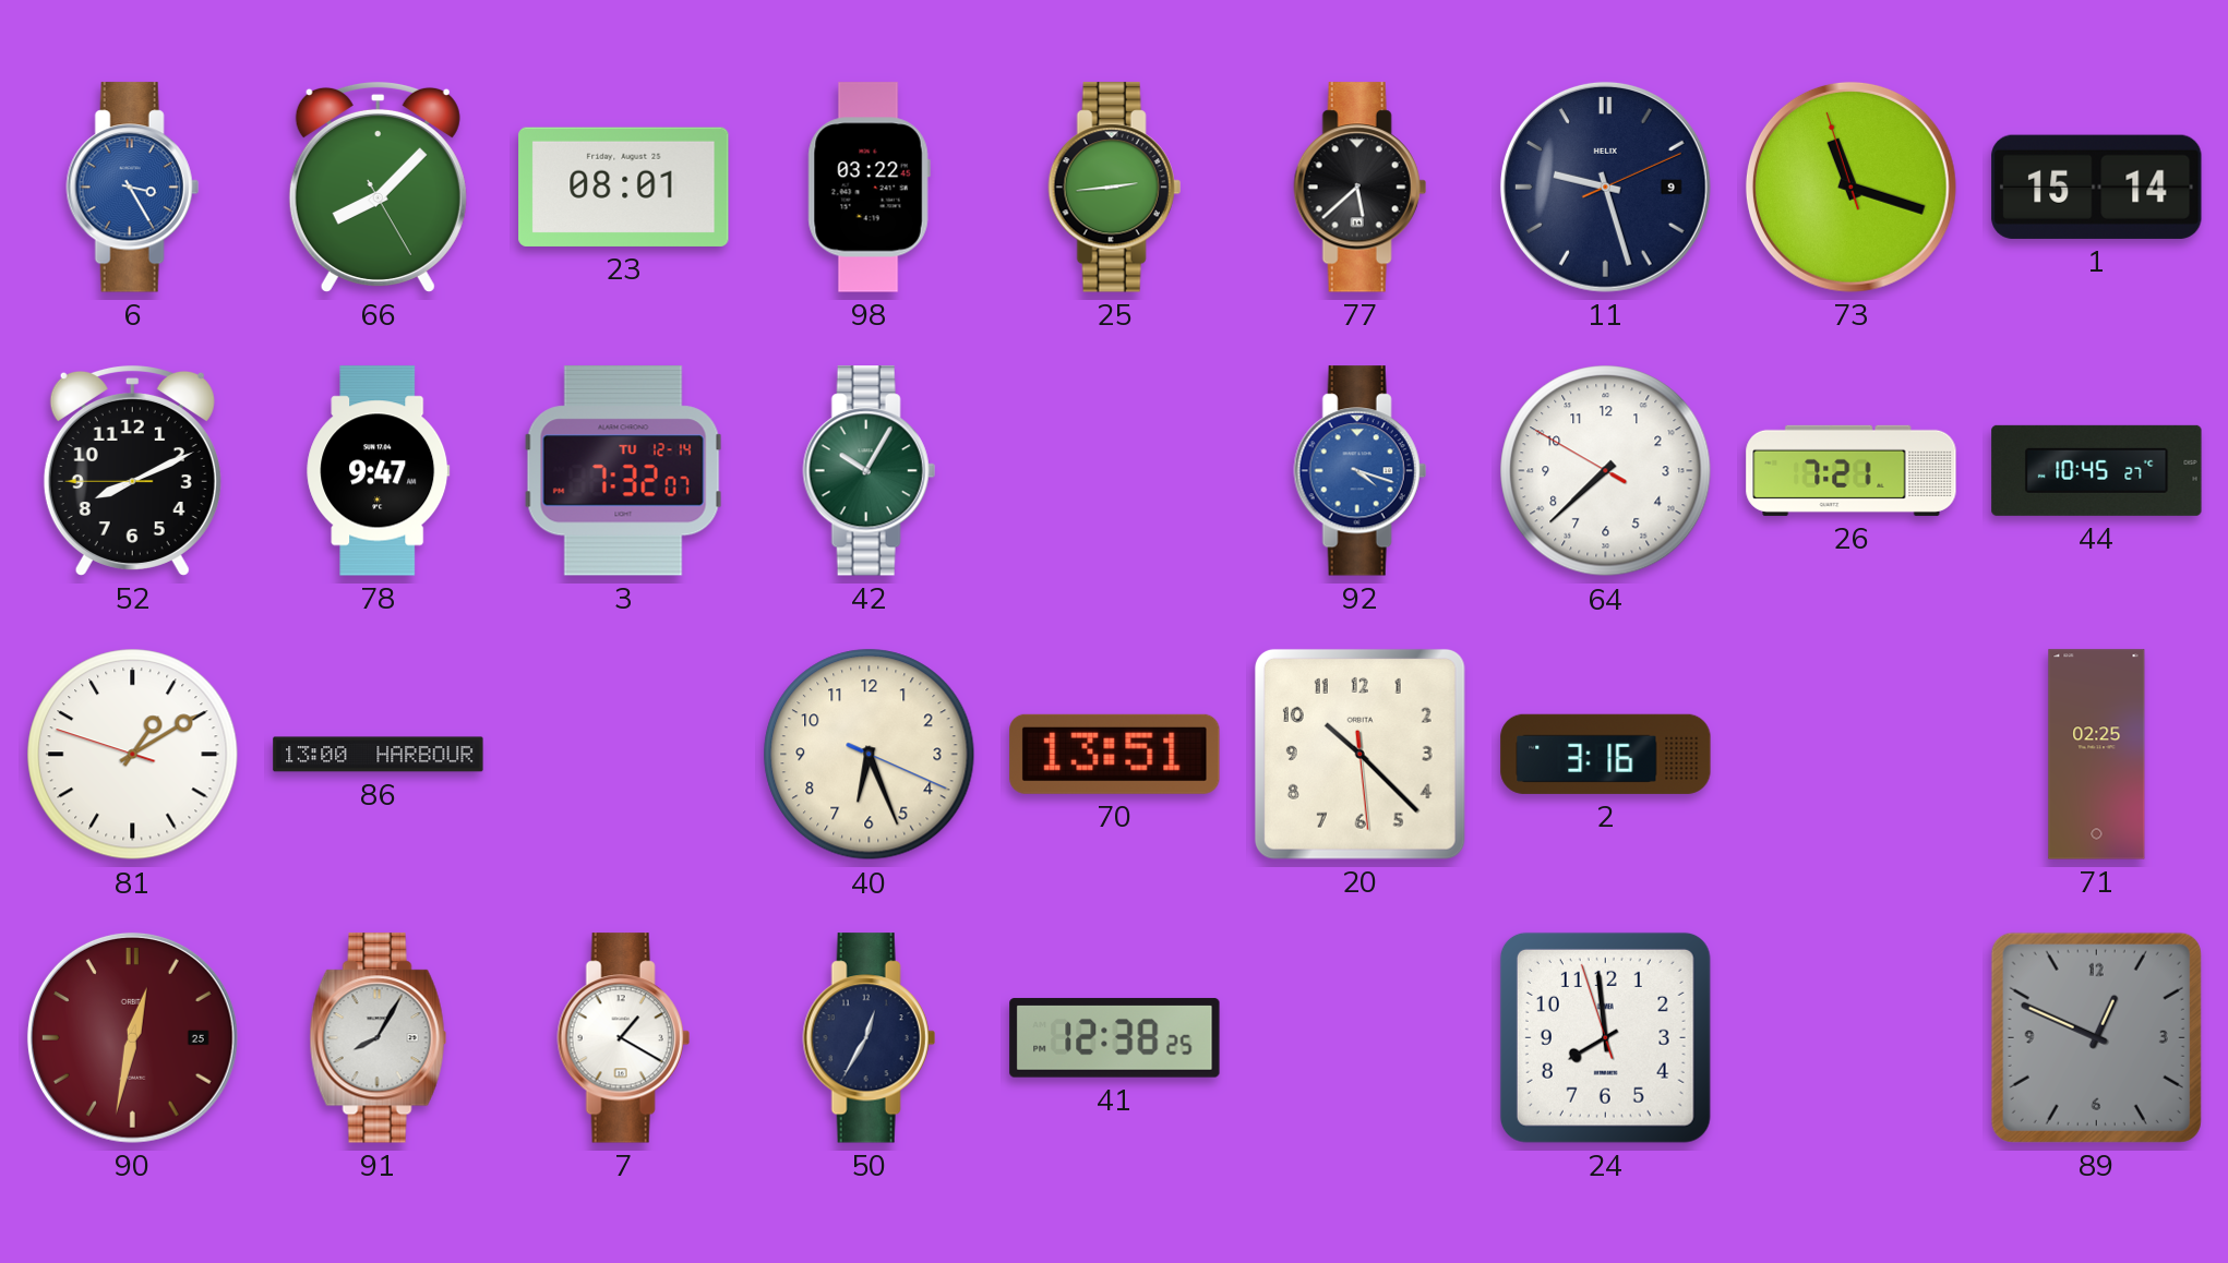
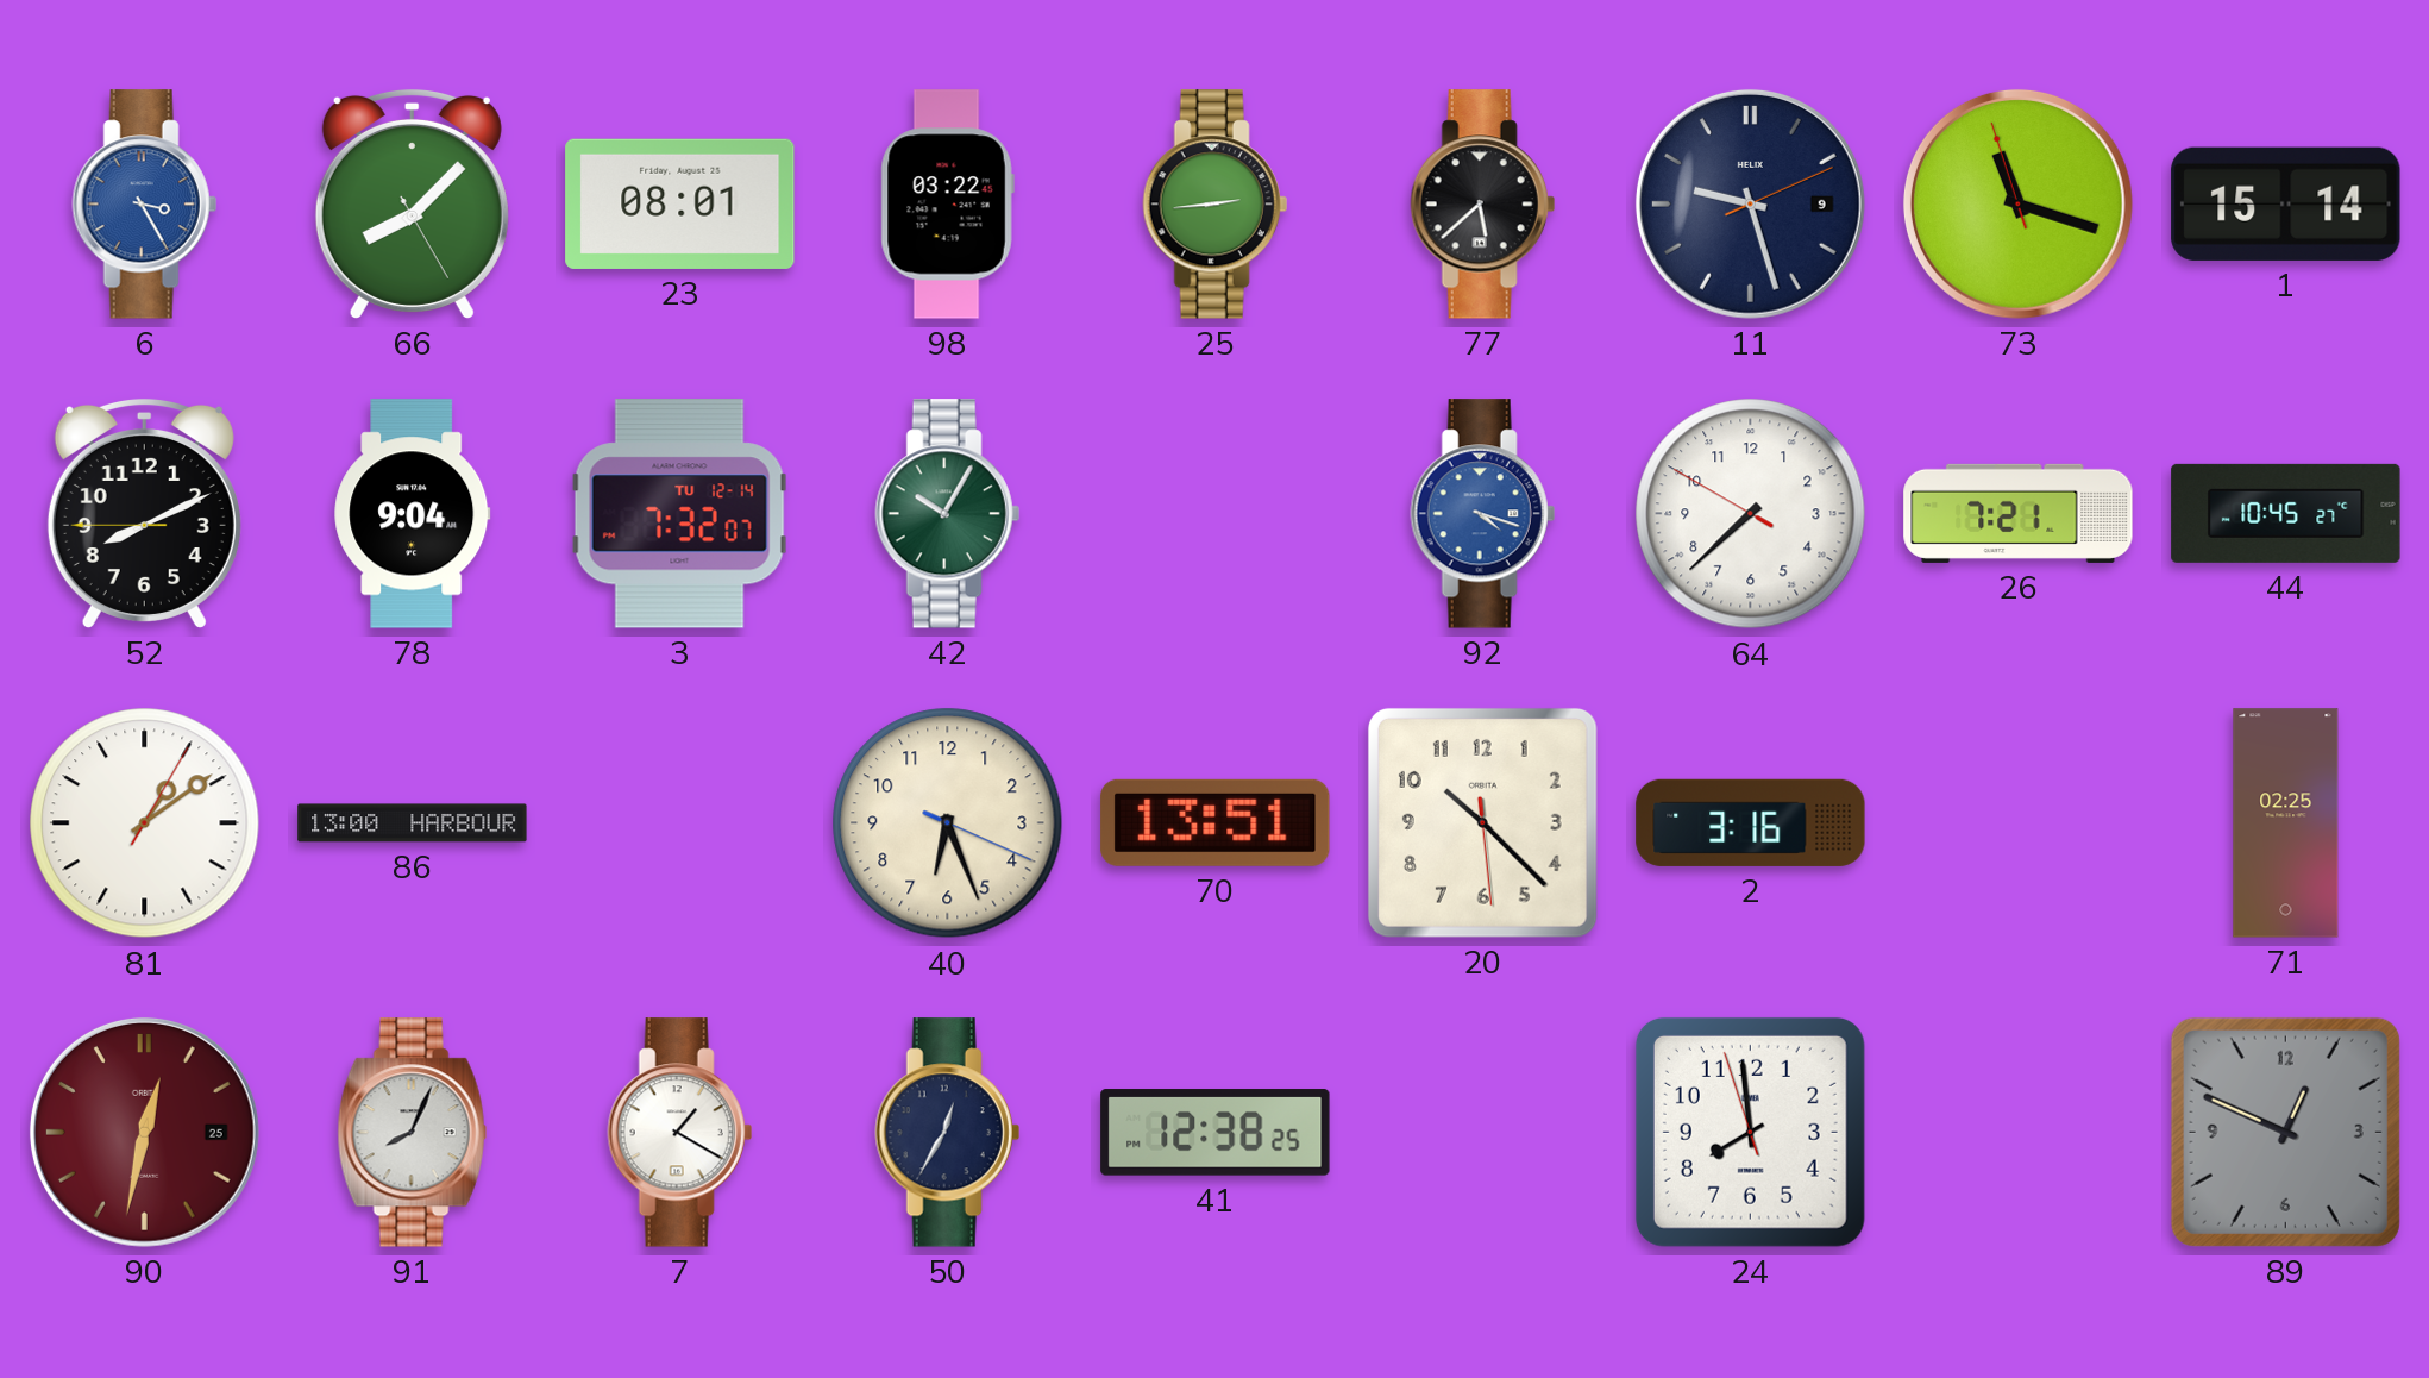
78: 9:47 -> 9:04
81: 1:09:48 -> 1:09:05
91: 8:05 -> 8:04
